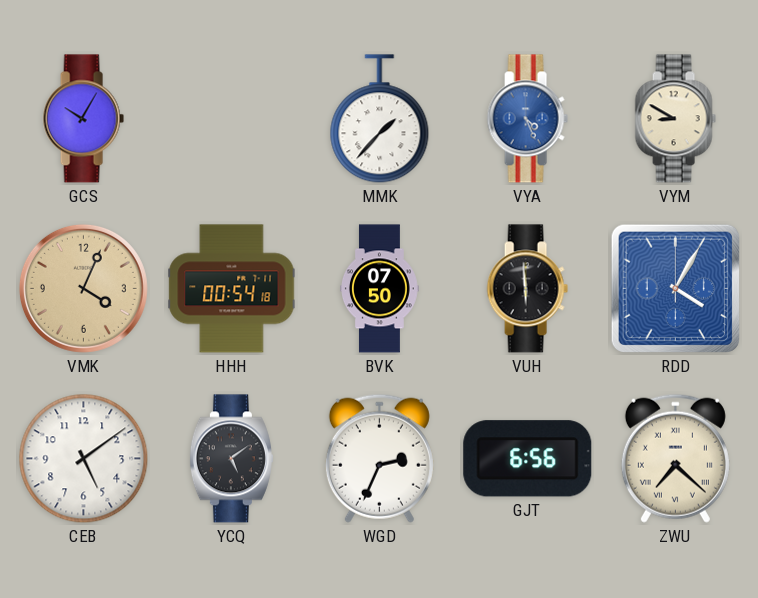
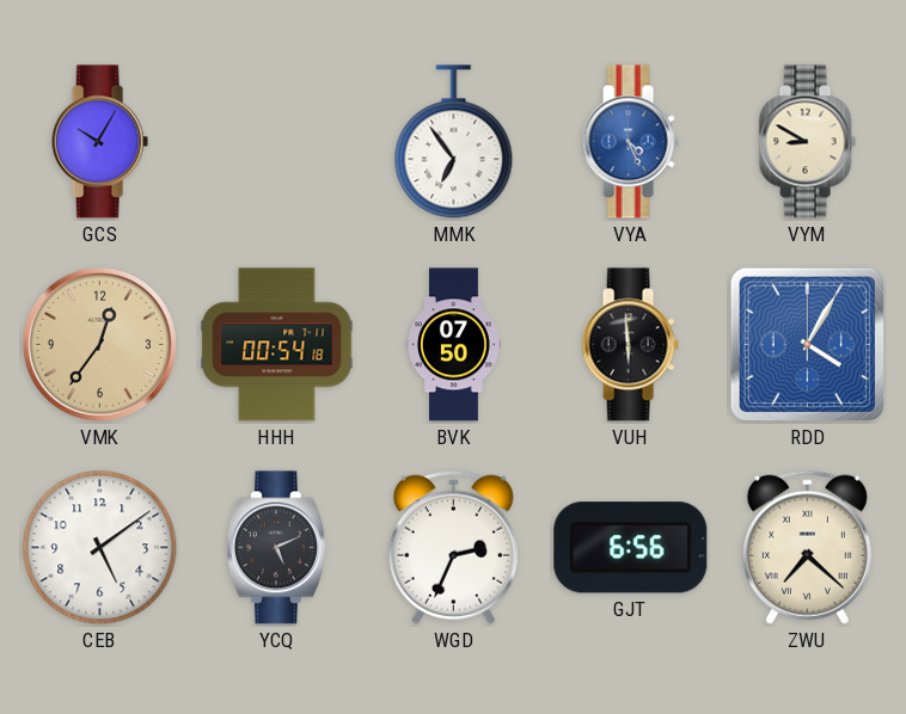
MMK: 1:37 -> 6:54
VMK: 4:04 -> 12:36
YCQ: 5:09 -> 5:11
